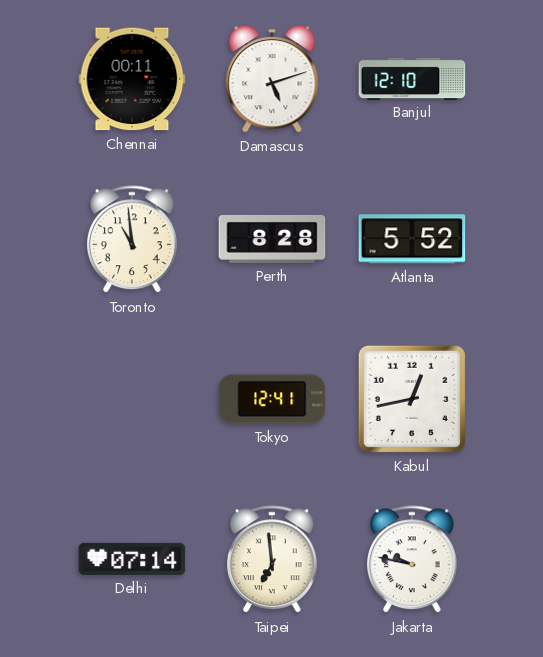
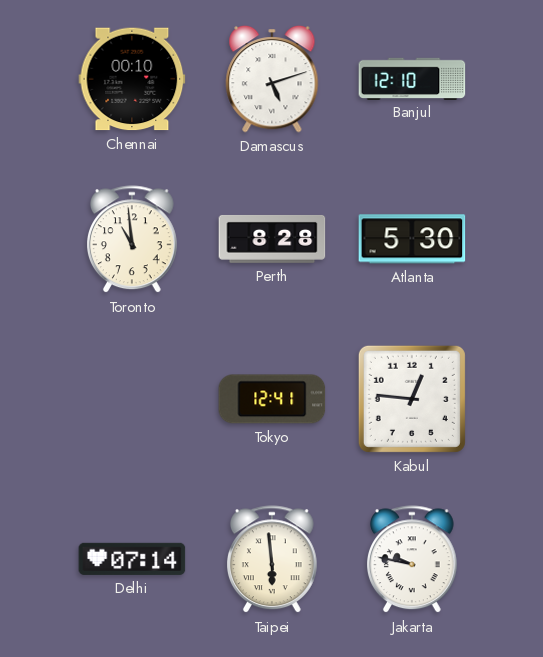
Chennai: 00:11 -> 00:10
Atlanta: 5:52 -> 5:30
Kabul: 12:43 -> 12:46
Taipei: 6:59 -> 5:59
